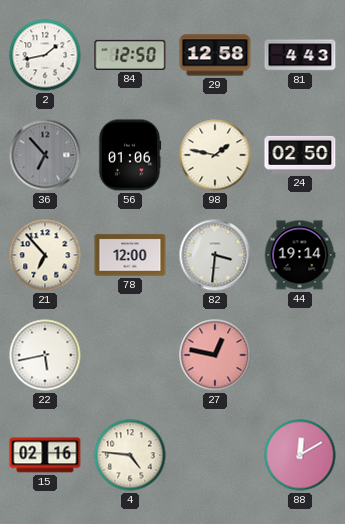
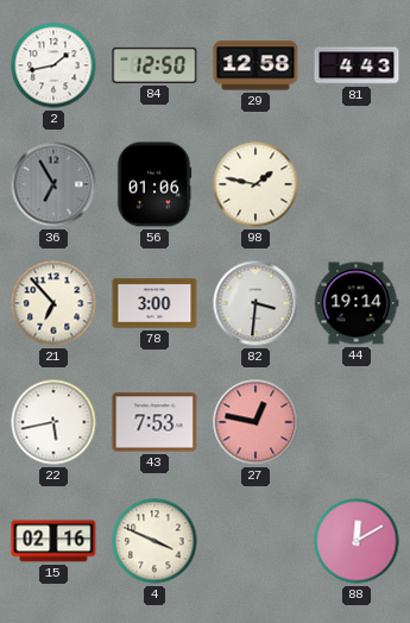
36: 6:53 -> 6:55
24: 02:50 -> none
78: 12:00 -> 3:00
43: none -> 7:53
4: 4:46 -> 3:49
